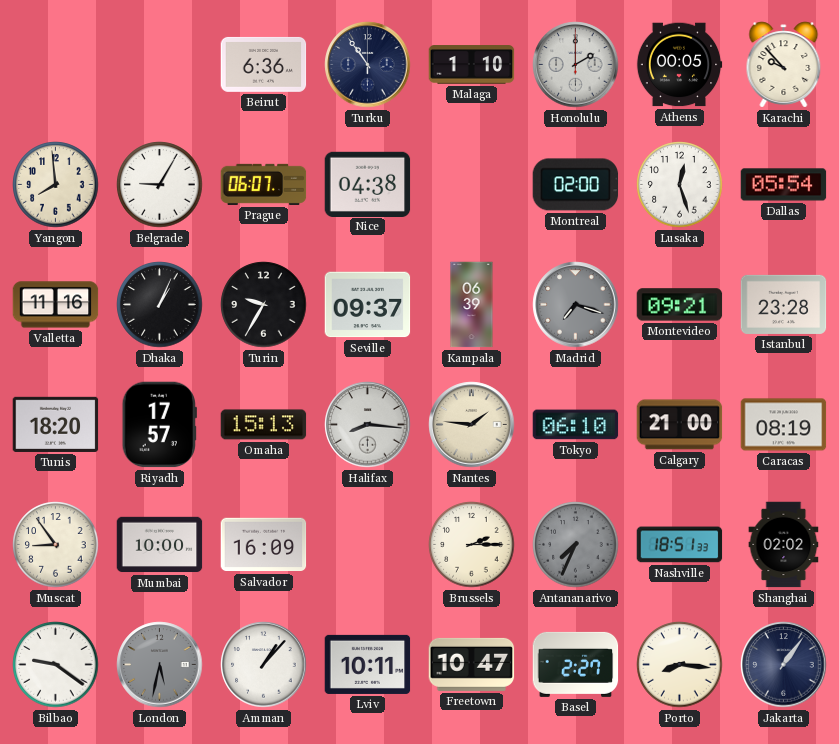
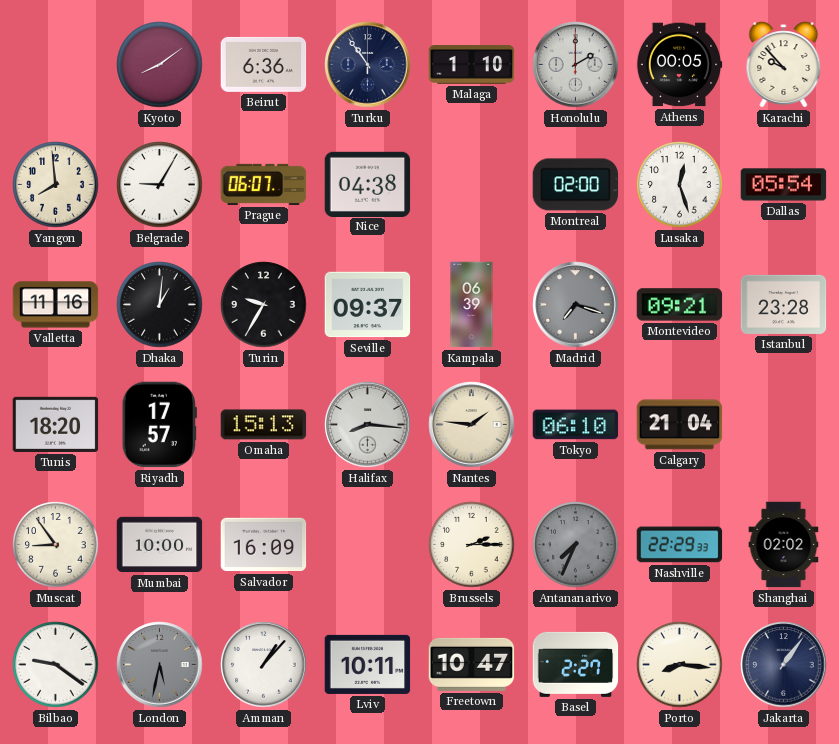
Kyoto: none -> 8:09
Dhaka: 1:04 -> 1:01
Calgary: 21:00 -> 21:04
Caracas: 08:19 -> none
Nashville: 18:51 -> 22:29
